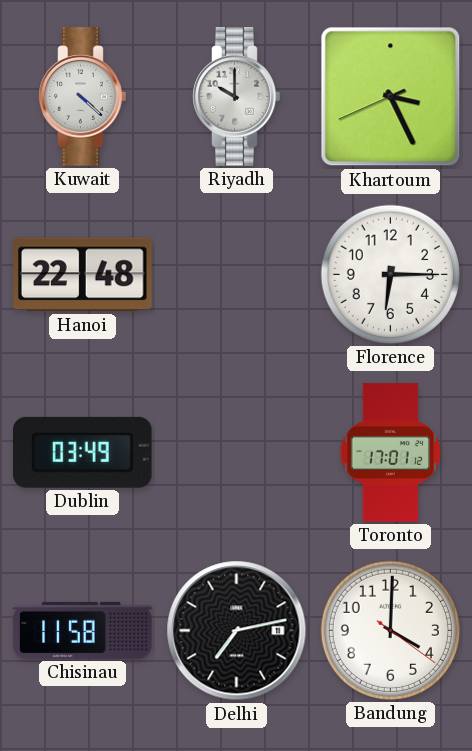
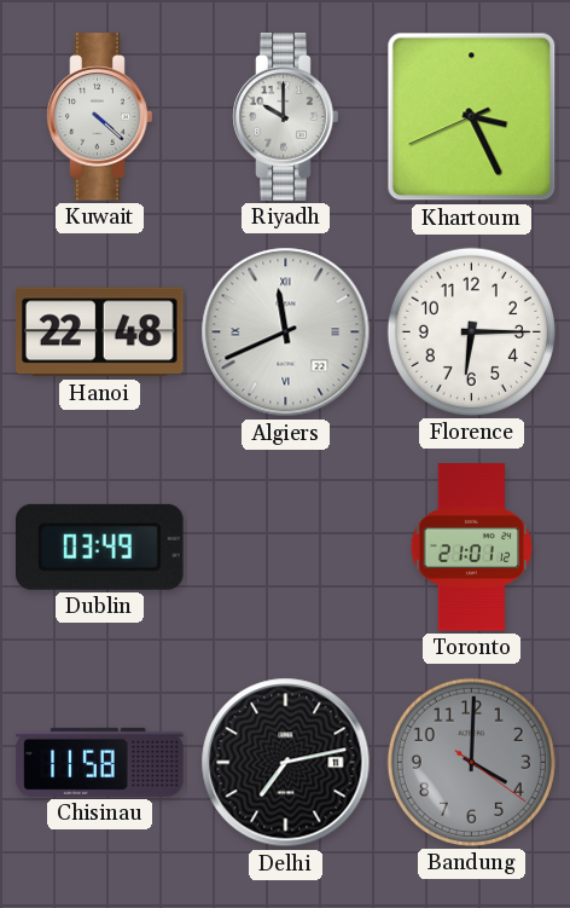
Algiers: none -> 11:41
Toronto: 17:01 -> 21:01
Bandung dial: white -> grey
